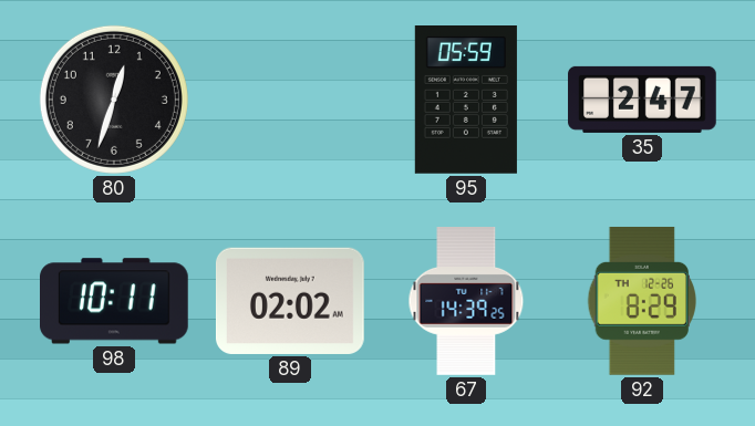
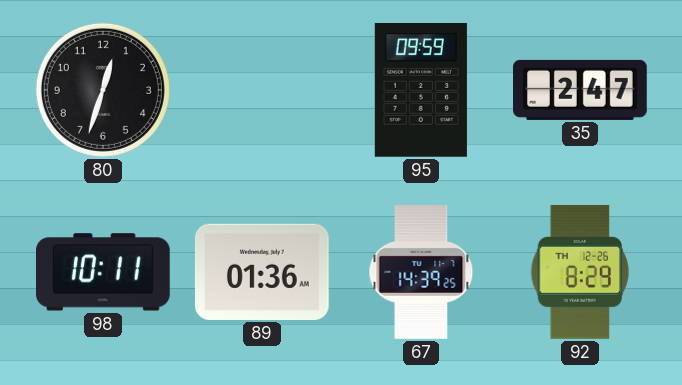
95: 05:59 -> 09:59
89: 02:02 -> 01:36
